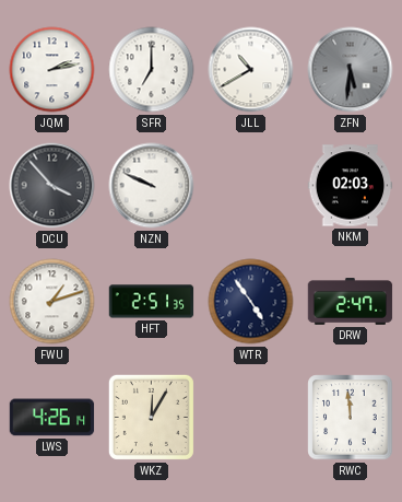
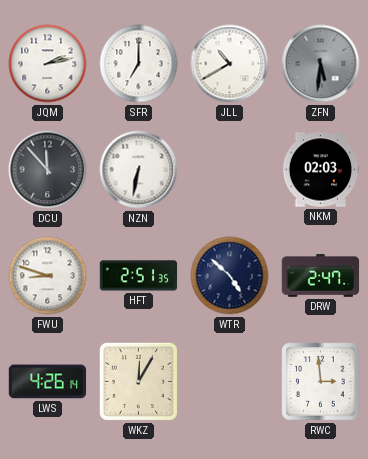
DCU: 3:53 -> 11:53
NZN: 9:49 -> 6:32
FWU: 1:12 -> 8:48
WTR: 4:54 -> 4:52
RWC: 11:59 -> 2:59
